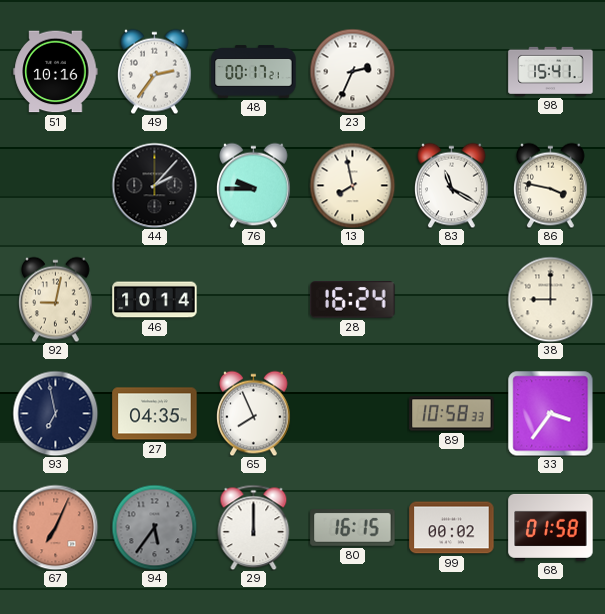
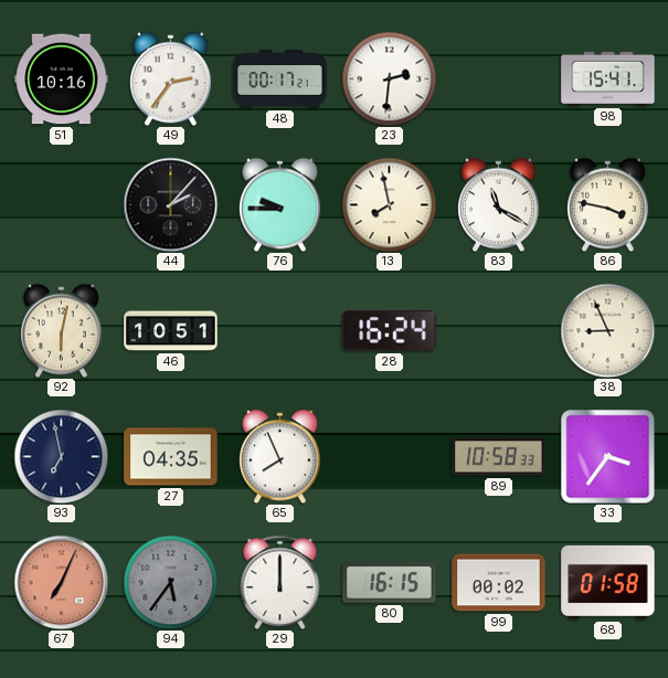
23: 2:34 -> 2:31
92: 9:02 -> 6:02
46: 10:14 -> 10:51
38: 9:00 -> 8:56
